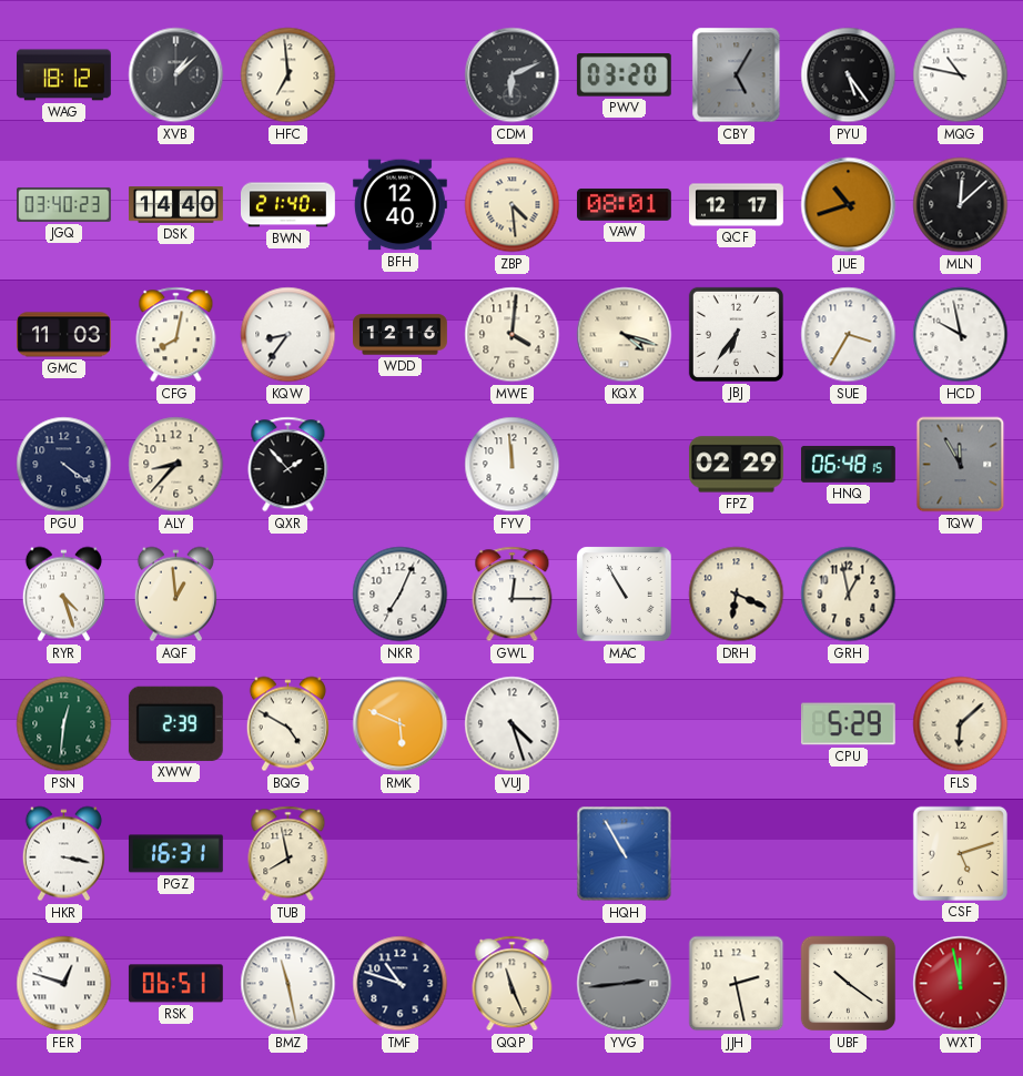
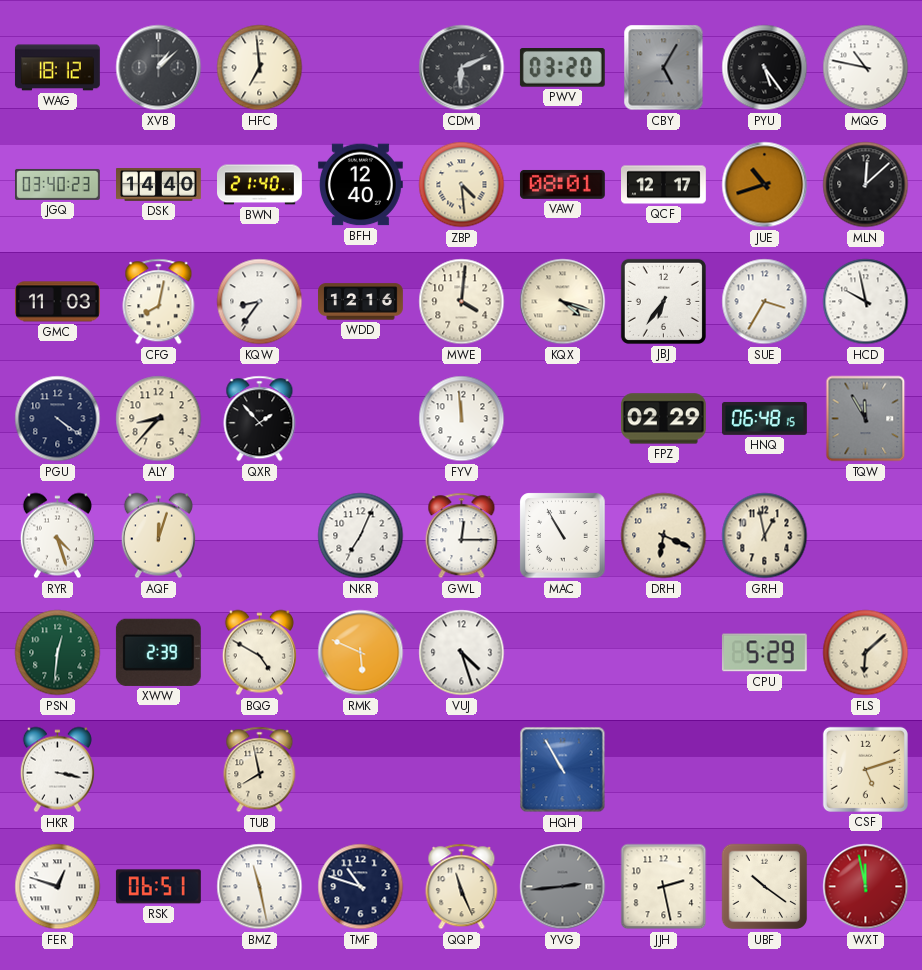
AQF: 12:59 -> 12:03
PGZ: 16:31 -> none
